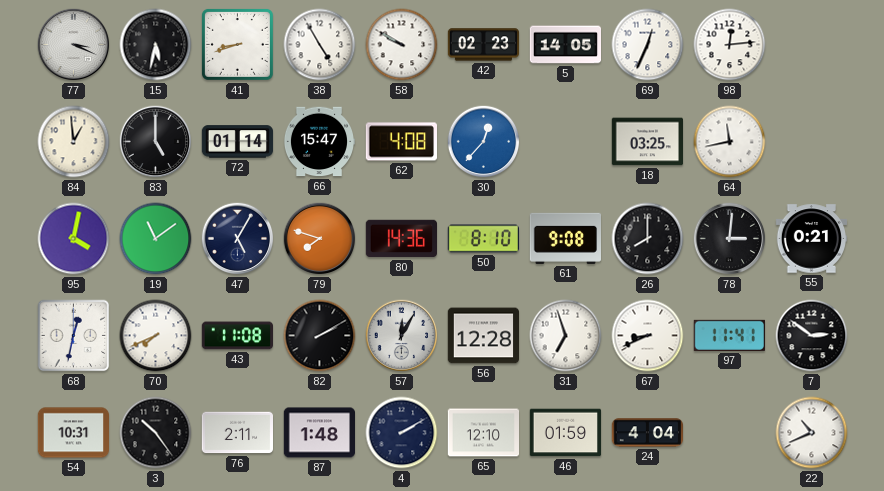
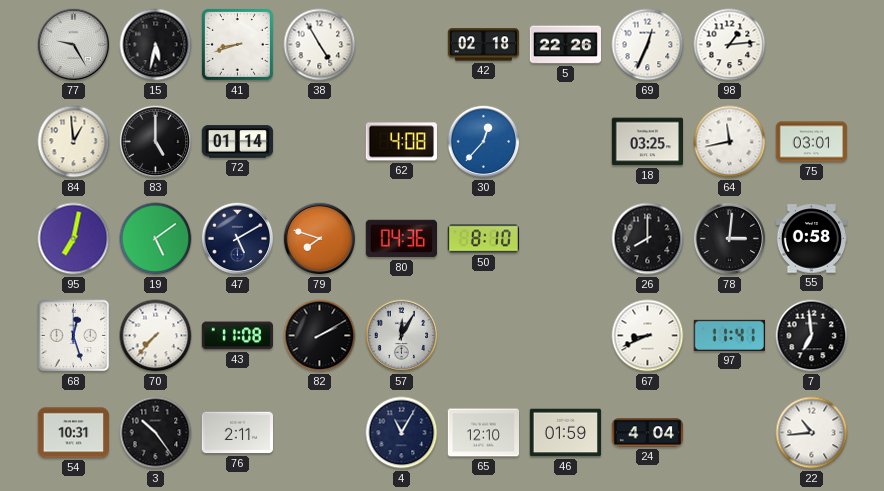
77: 3:19 -> 9:25
58: 9:50 -> none
42: 02:23 -> 02:18
5: 14:05 -> 22:26
98: 12:14 -> 1:14
66: 15:47 -> none
75: none -> 03:01
95: 4:02 -> 7:02
19: 11:09 -> 5:09
47: 5:05 -> 5:10
80: 14:36 -> 04:36
61: 9:08 -> none
55: 0:21 -> 0:58
68: 12:32 -> 12:27
70: 7:41 -> 7:37
56: 12:28 -> none
31: 6:57 -> none
7: 2:51 -> 6:59
87: 1:48 -> none
4: 2:10 -> 11:05
22: 10:41 -> 10:44
